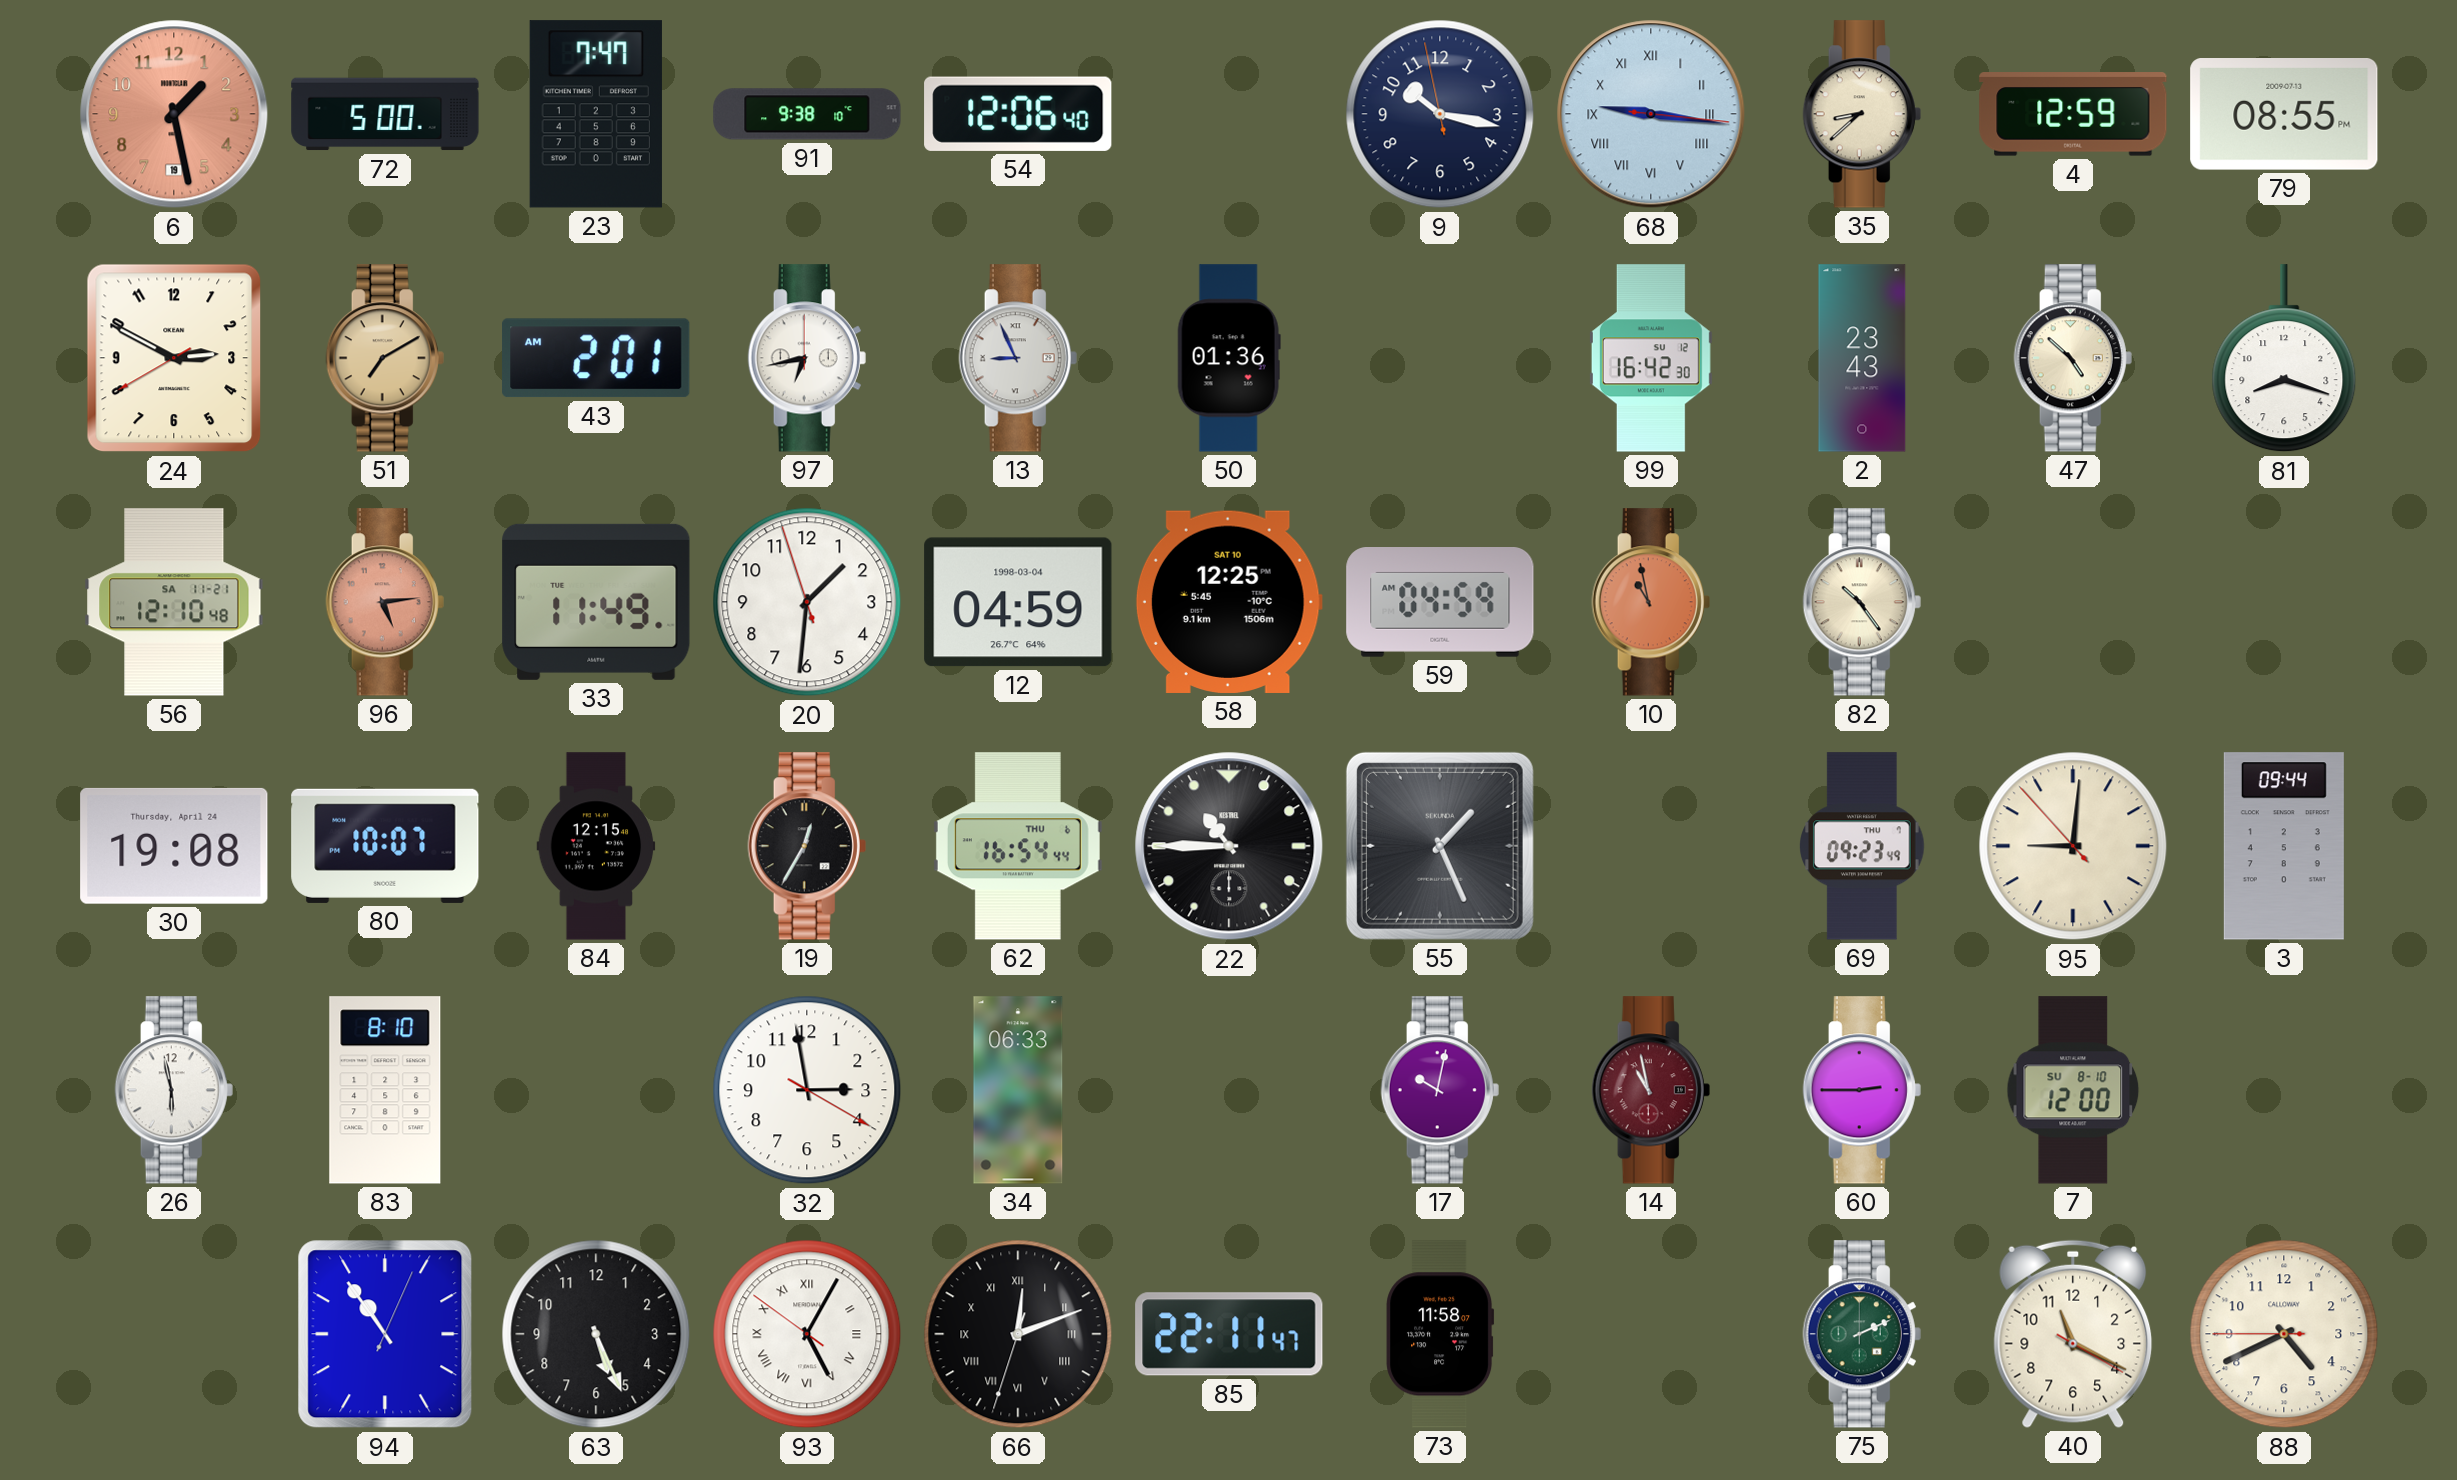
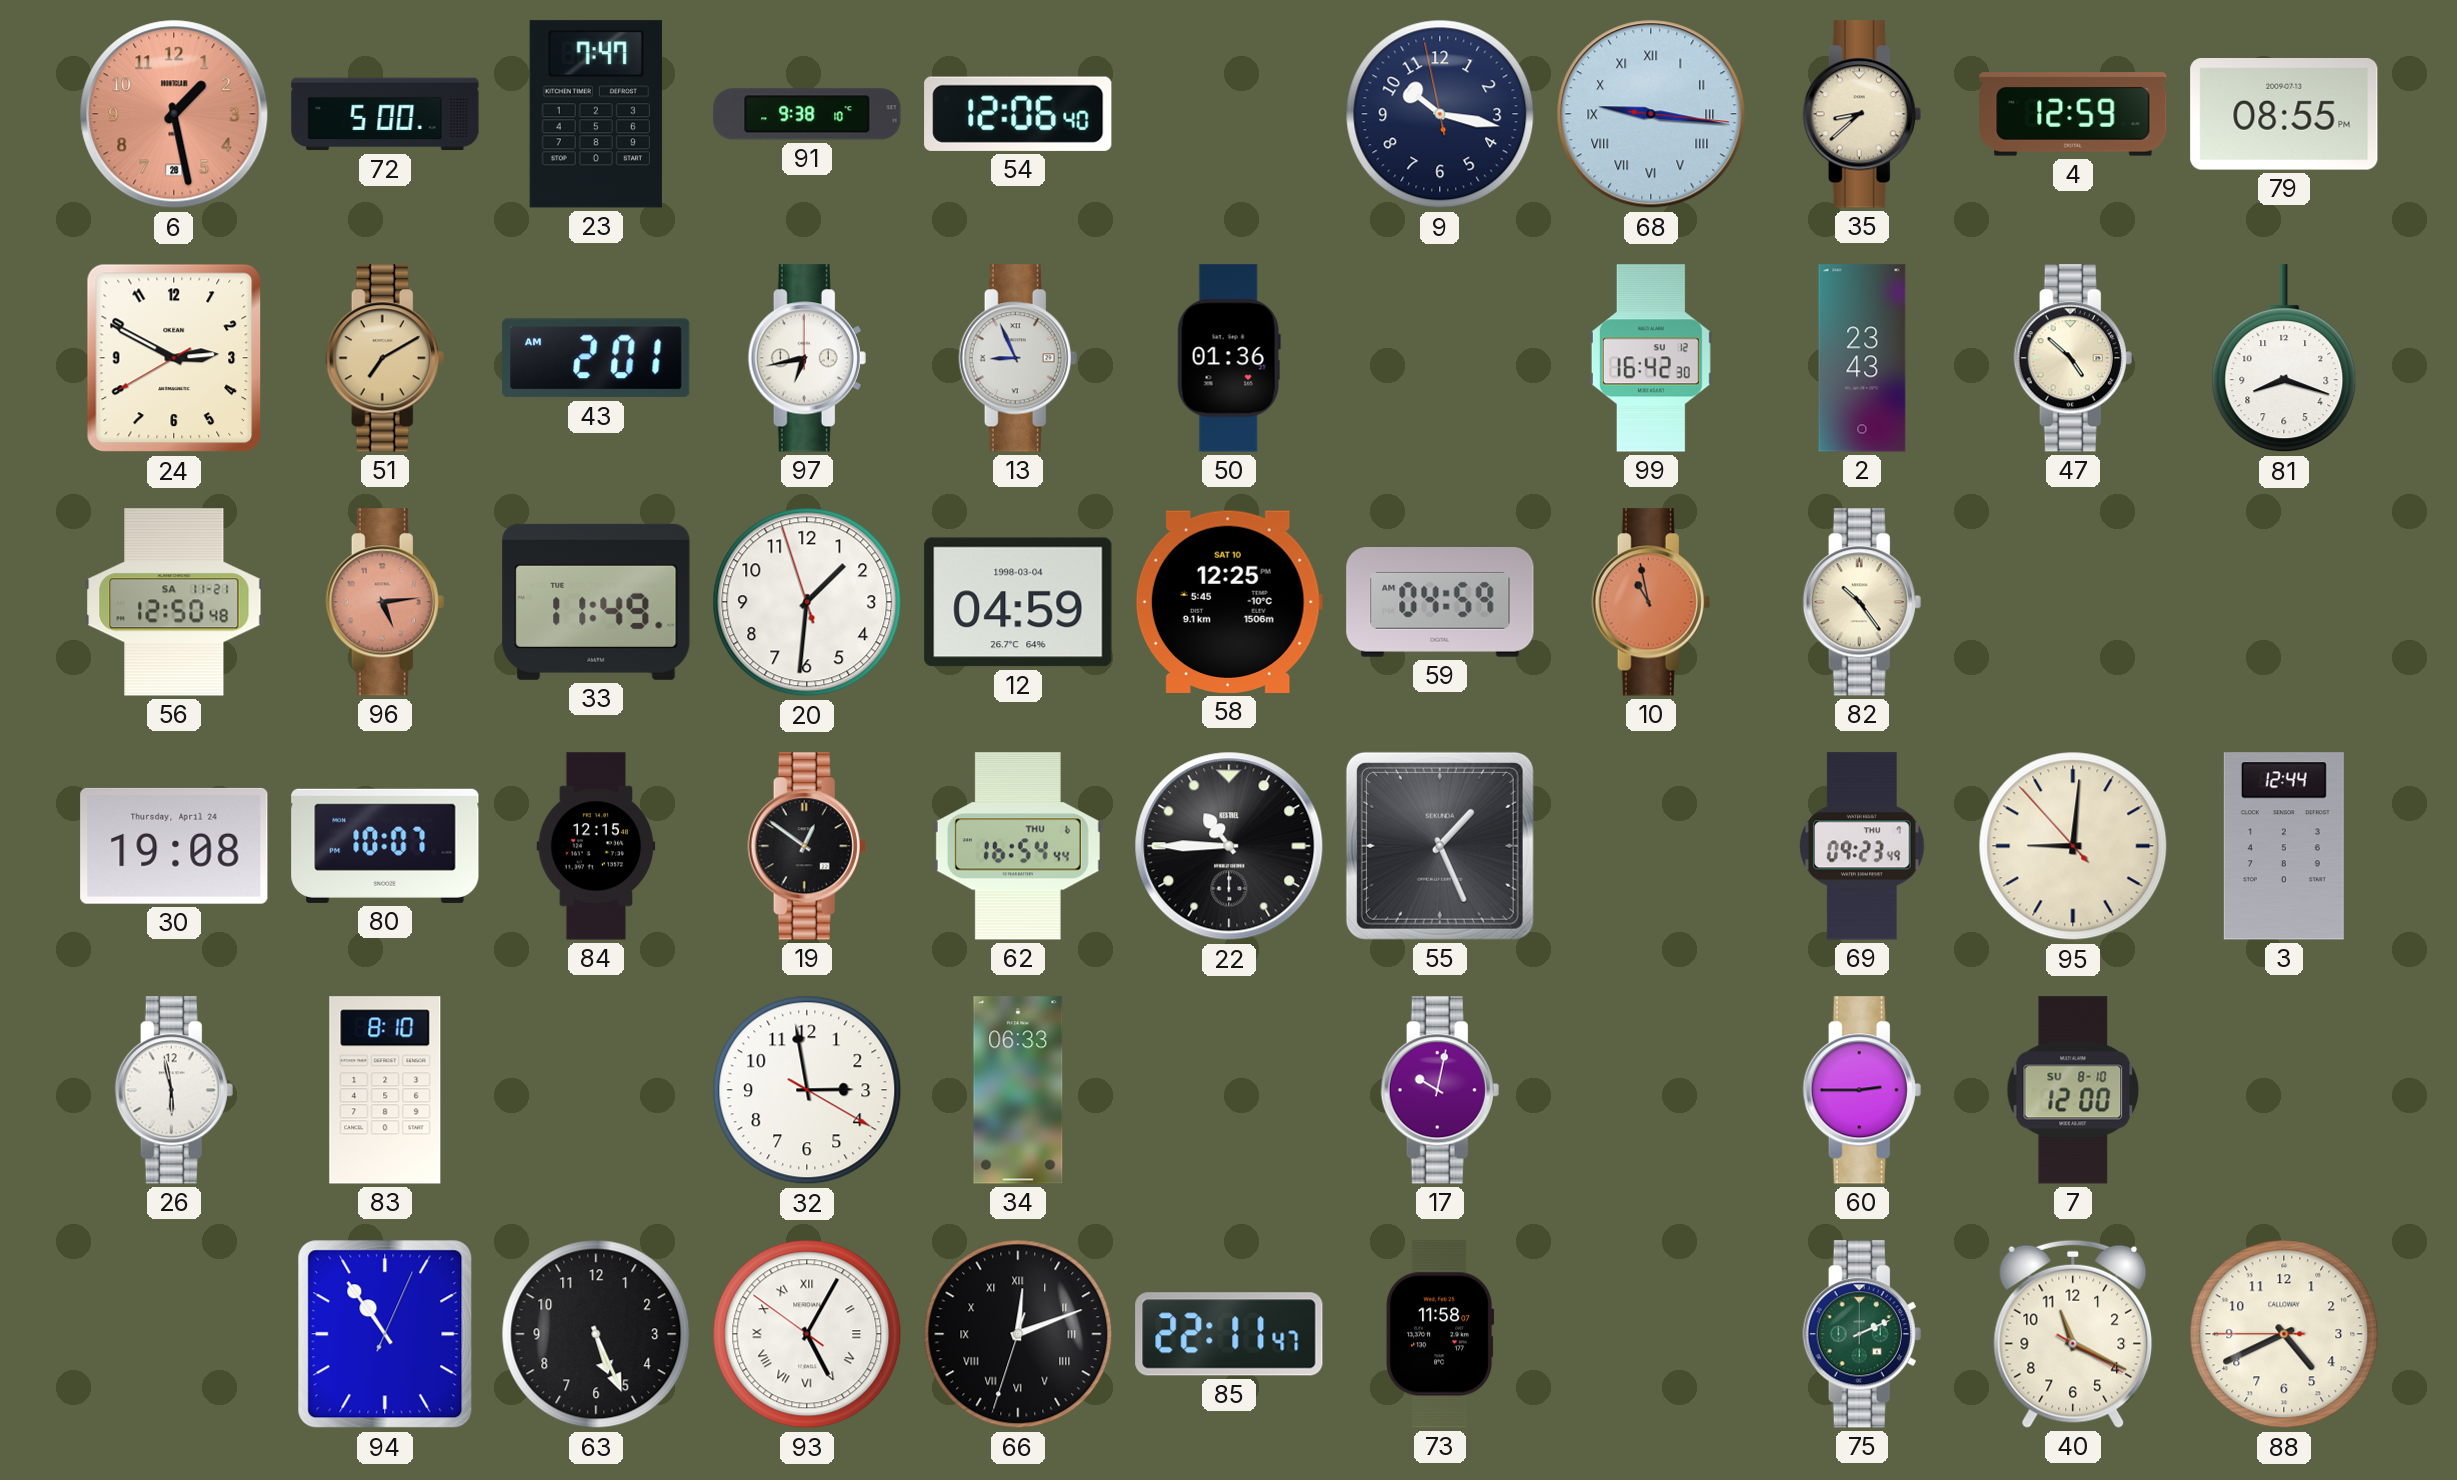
6 date: 19 -> 28
56: 12:10 -> 12:50
19: 12:35 -> 12:51
3: 09:44 -> 12:44
14: 10:58 -> none
